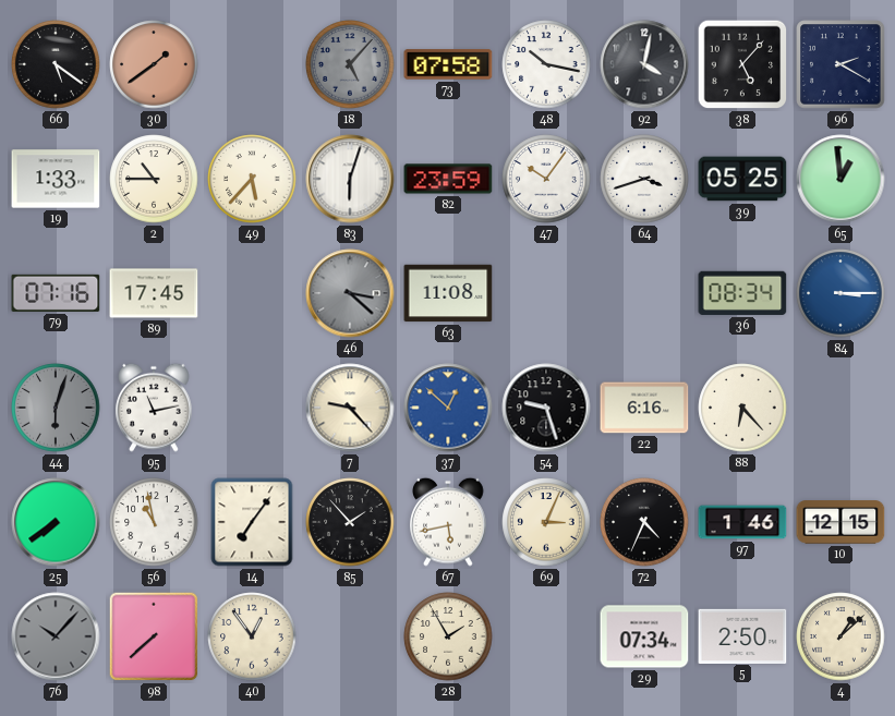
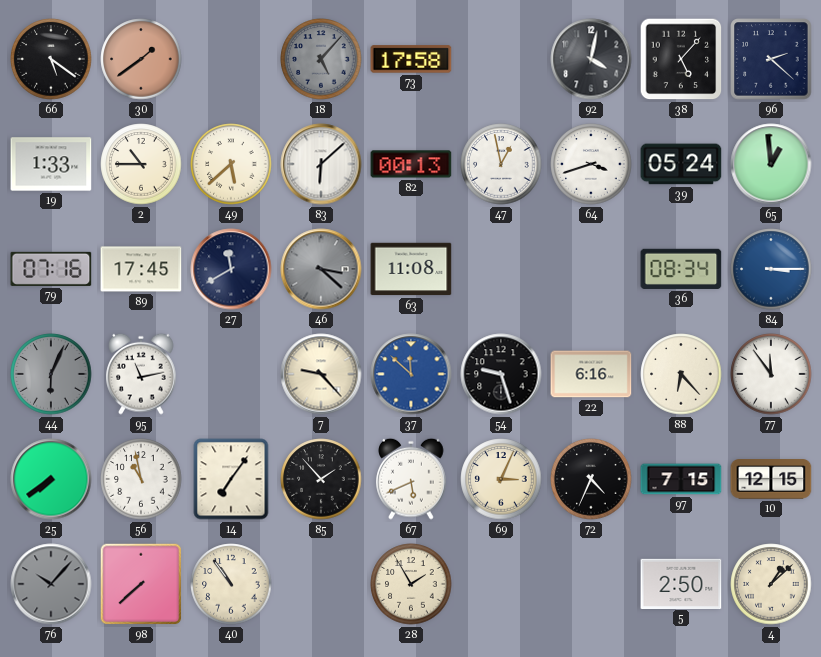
73: 07:58 -> 17:58
48: 10:17 -> none
96: 2:20 -> 2:22
49: 5:37 -> 5:38
83: 6:03 -> 6:08
82: 23:59 -> 00:13
47: 10:06 -> 12:58
39: 05:25 -> 05:24
27: none -> 11:40
44: 6:03 -> 6:04
37: 12:52 -> 11:52
77: none -> 11:54
67: 5:43 -> 5:41
97: 1:46 -> 7:15
40: 12:54 -> 10:54
29: 07:34 -> none
